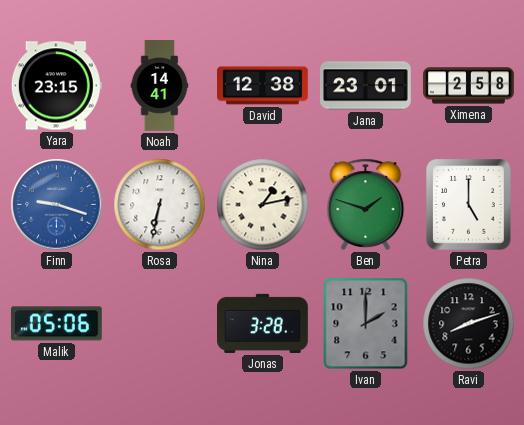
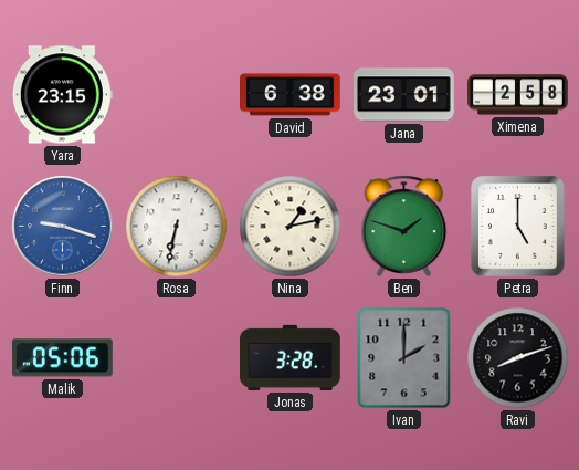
Noah: 14:41 -> none
David: 12:38 -> 6:38
